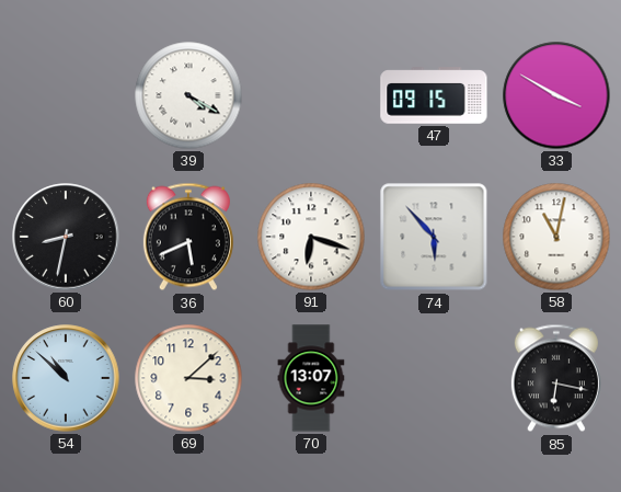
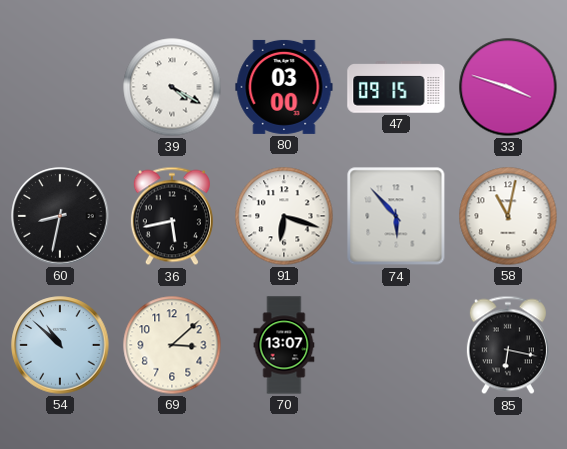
80: none -> 03:00
33: 3:50 -> 3:48
36: 5:41 -> 5:43
